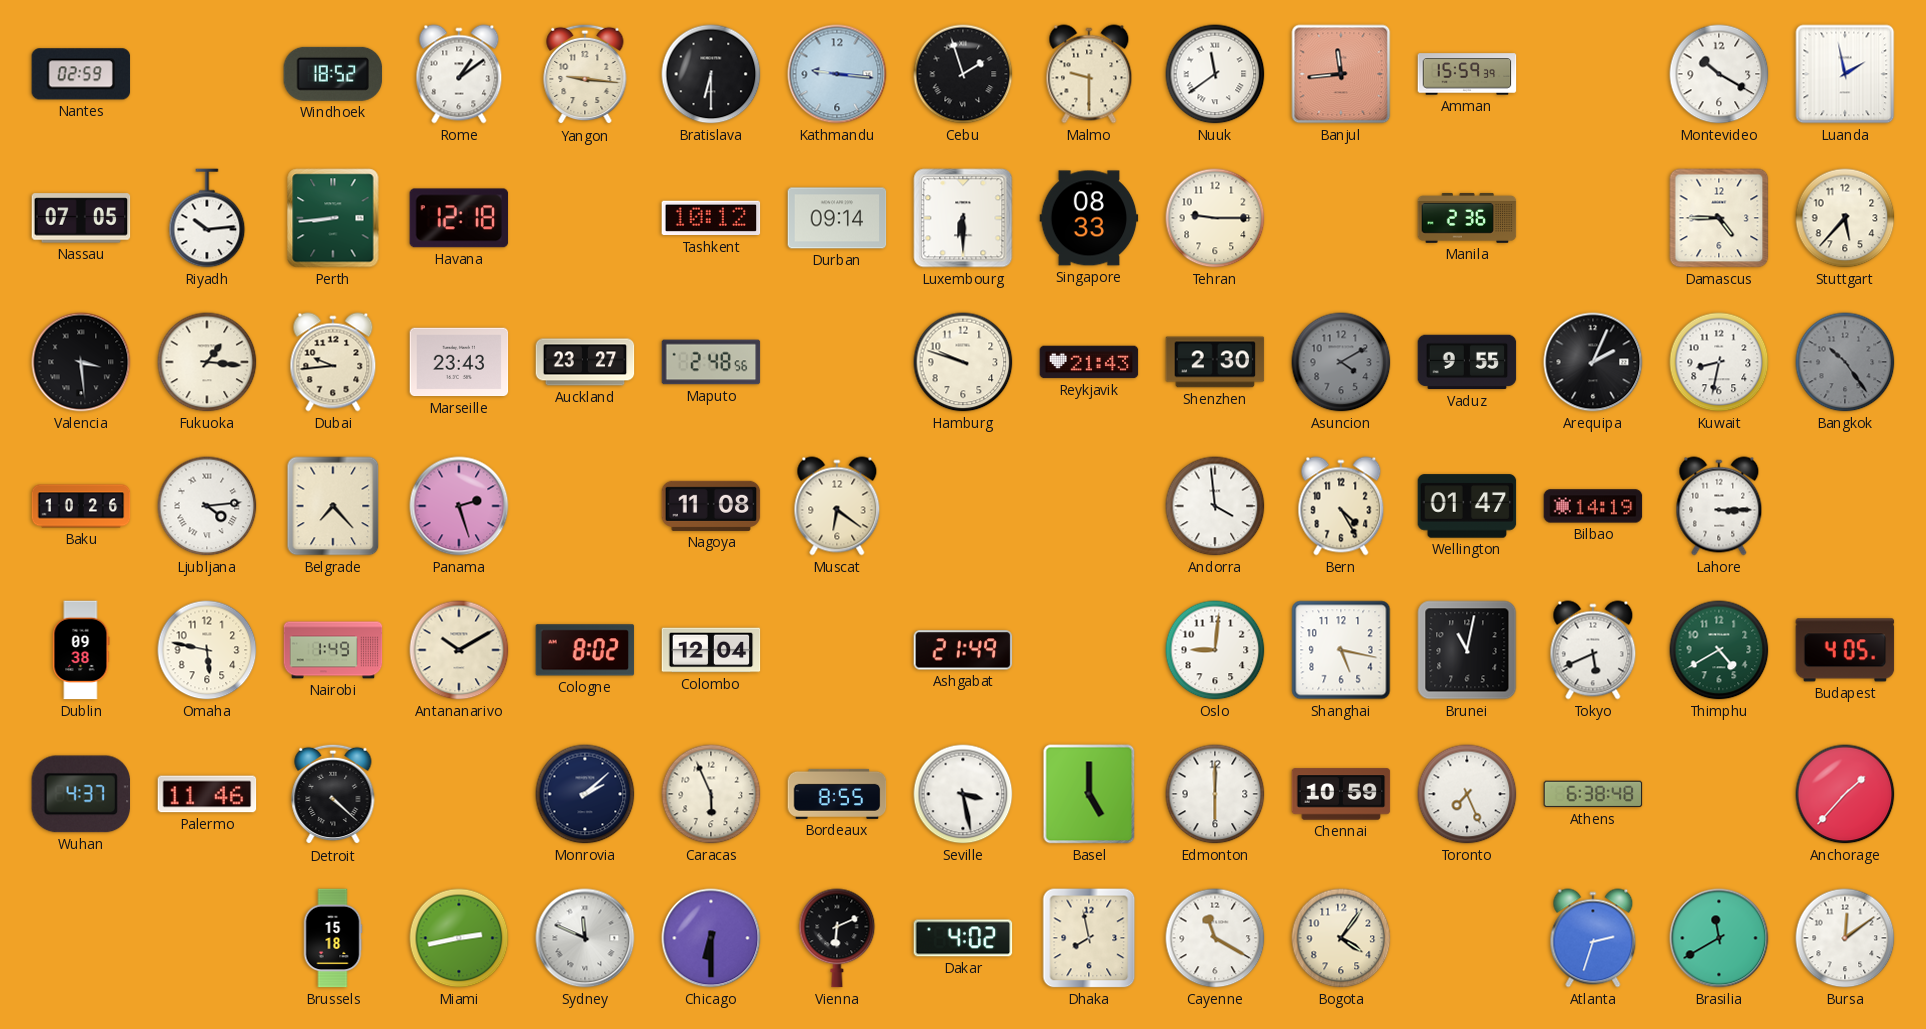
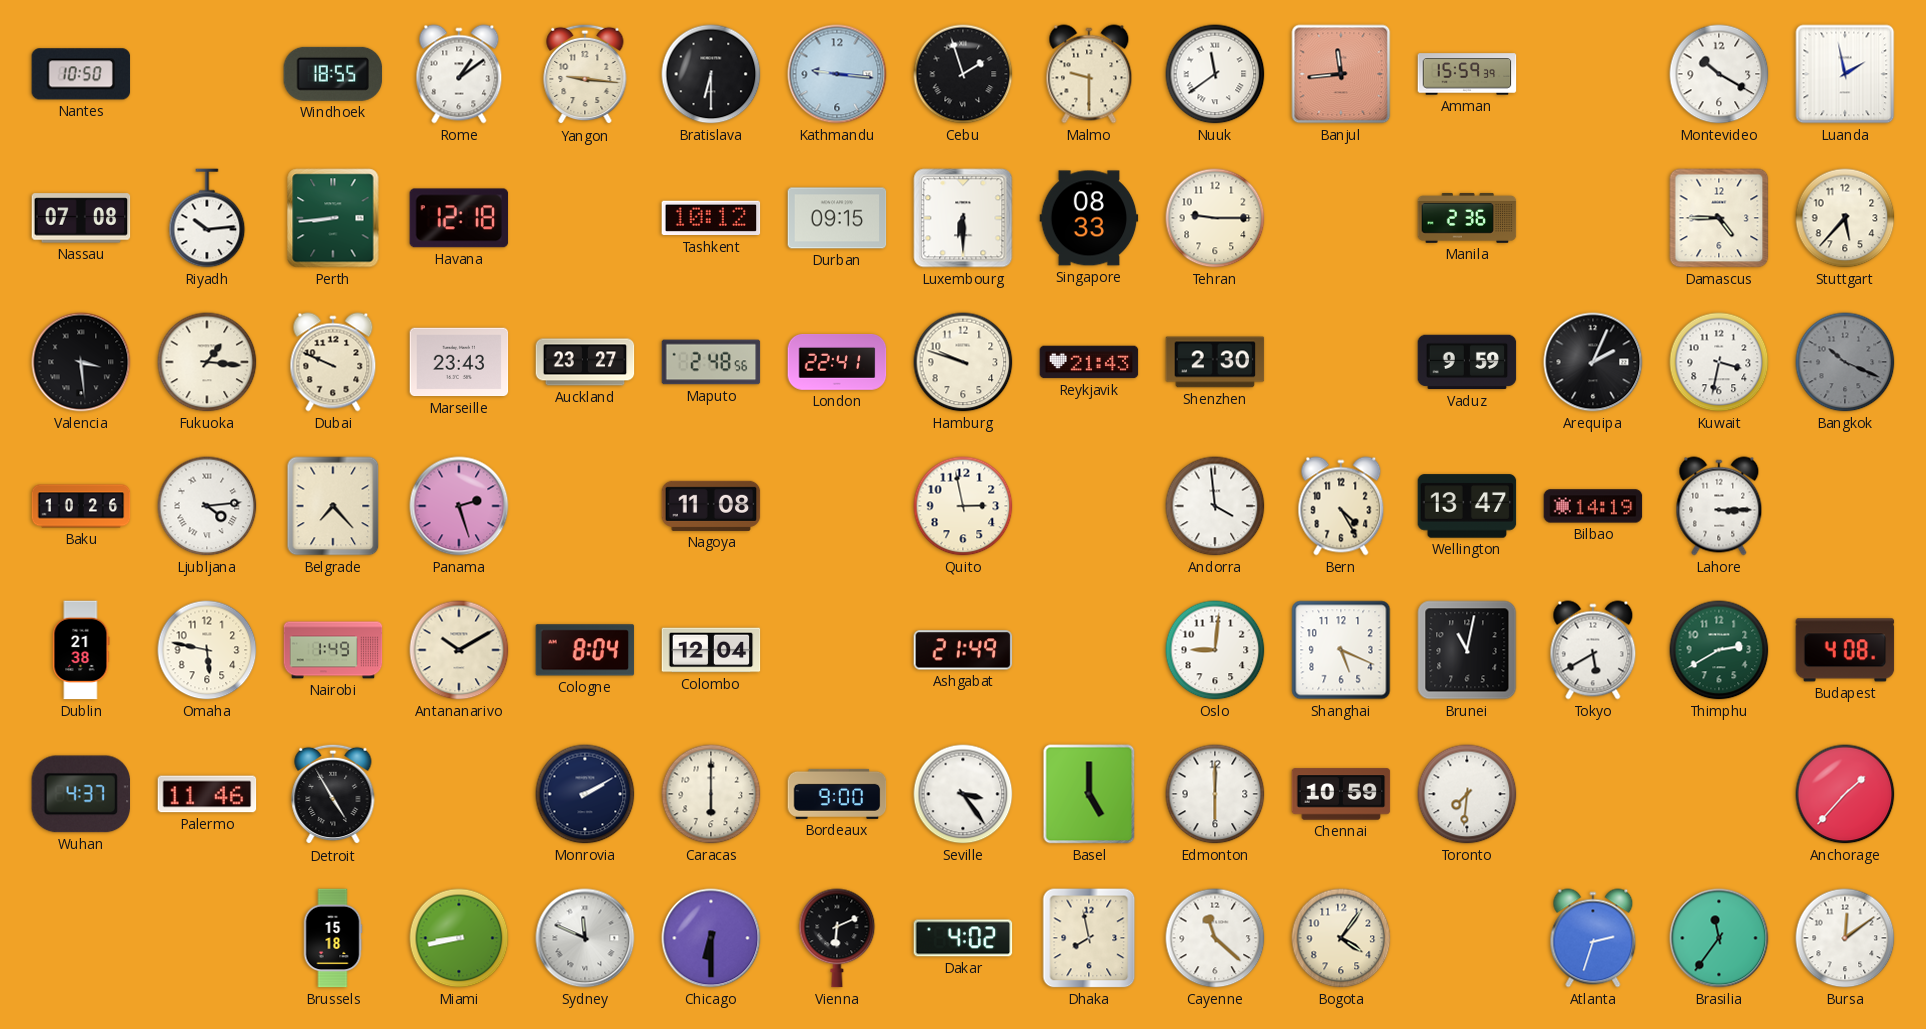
Nantes: 02:59 -> 10:50
Windhoek: 18:52 -> 18:55
Nassau: 07:05 -> 07:08
Durban: 09:14 -> 09:15
Dubai: 9:44 -> 9:49
London: none -> 22:41
Asuncion: 4:10 -> none
Vaduz: 9:55 -> 9:59
Kuwait: 8:32 -> 3:32
Bangkok: 10:24 -> 10:19
Muscat: 6:21 -> none
Quito: none -> 2:58
Wellington: 01:47 -> 13:47
Dublin: 09:38 -> 21:38
Cologne: 8:02 -> 8:04
Shanghai: 5:17 -> 5:19
Tokyo: 5:41 -> 5:40
Thimphu: 4:40 -> 2:40
Budapest: 4:05 -> 4:08
Detroit: 4:22 -> 4:55
Monrovia: 2:08 -> 2:10
Caracas: 5:56 -> 6:00
Bordeaux: 8:55 -> 9:00
Seville: 3:28 -> 3:24
Toronto: 7:26 -> 7:31
Athens: 6:38 -> none
Miami: 2:43 -> 8:43
Cayenne: 11:20 -> 11:22
Brasilia: 11:40 -> 11:36
